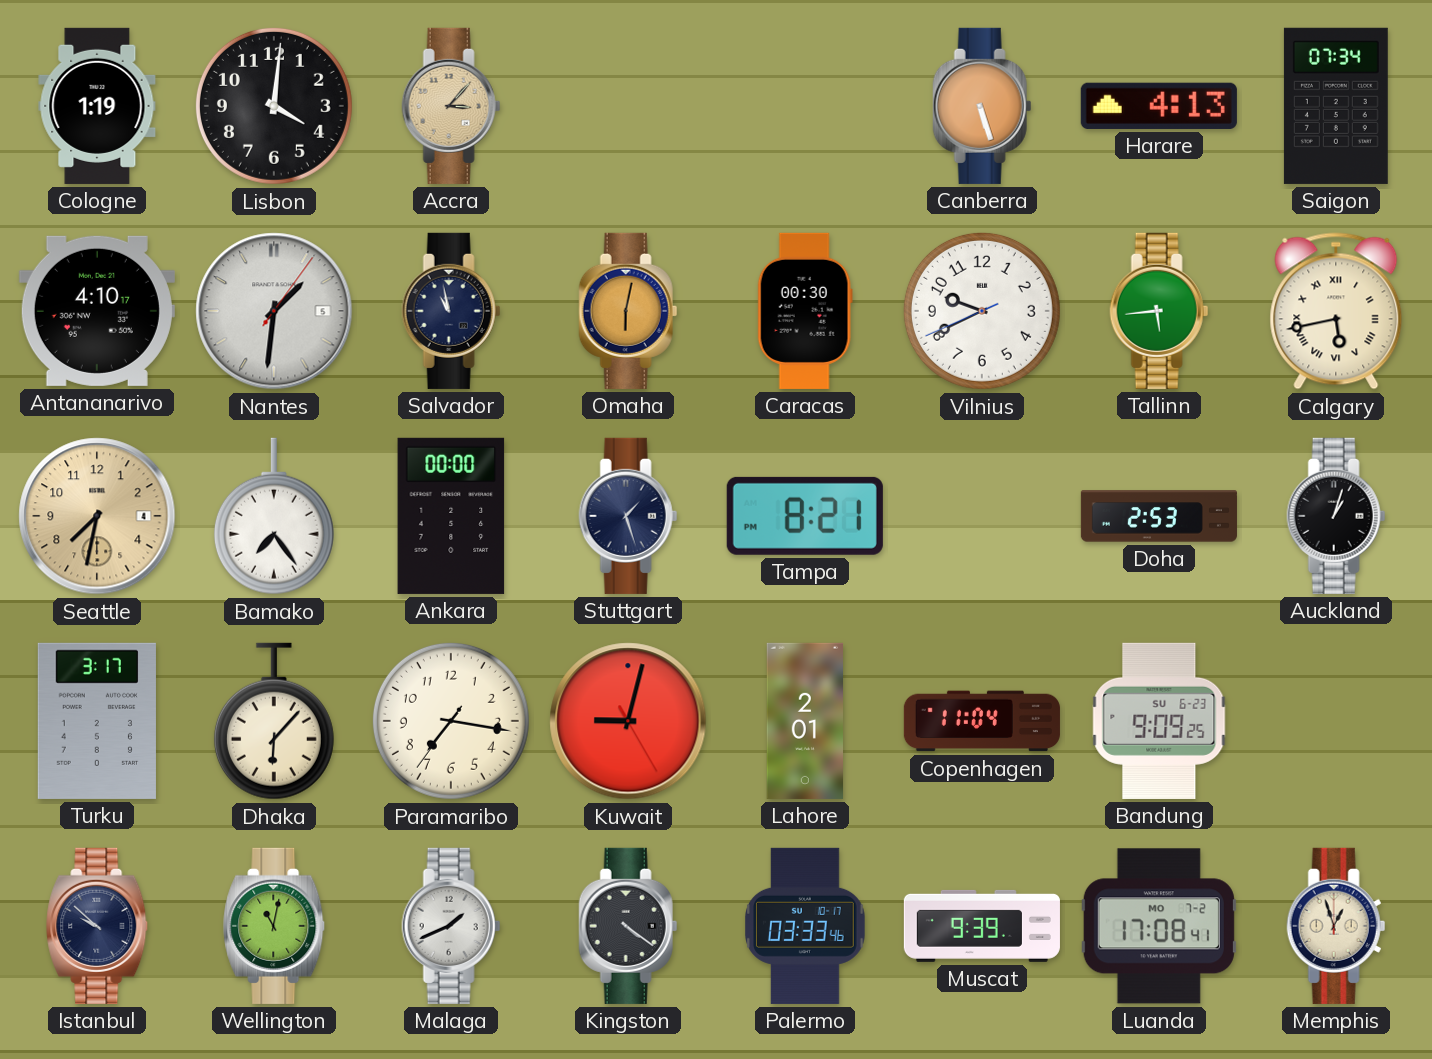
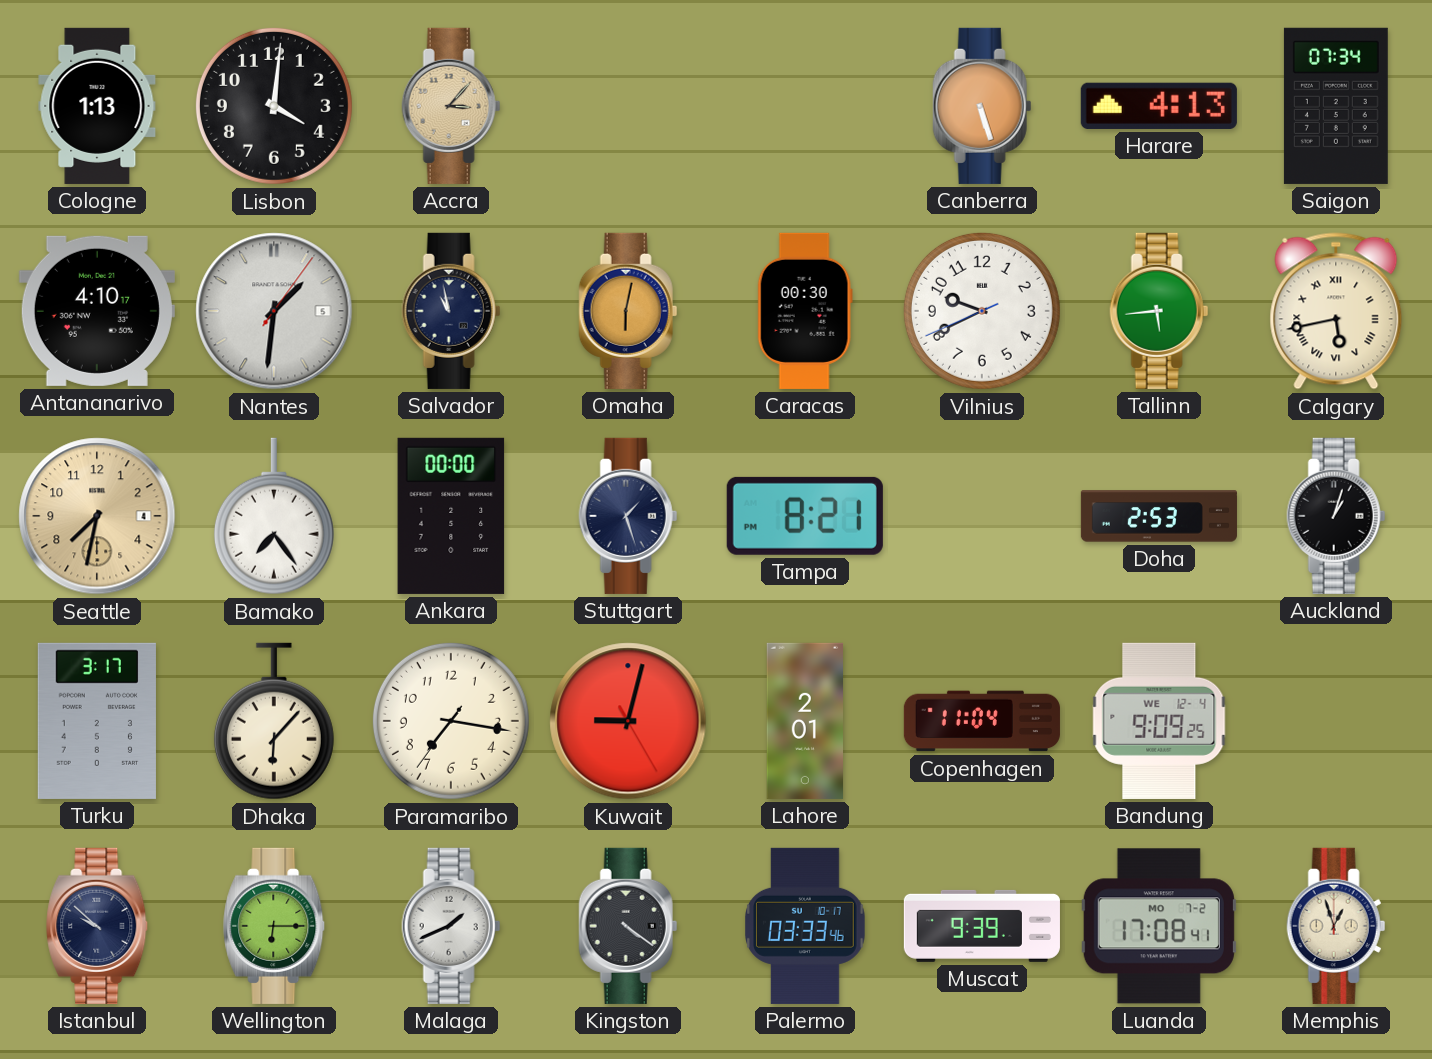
Cologne: 1:19 -> 1:13
Bandung date: SU 6-23 -> WE 12-4
Wellington: 11:02 -> 6:15
